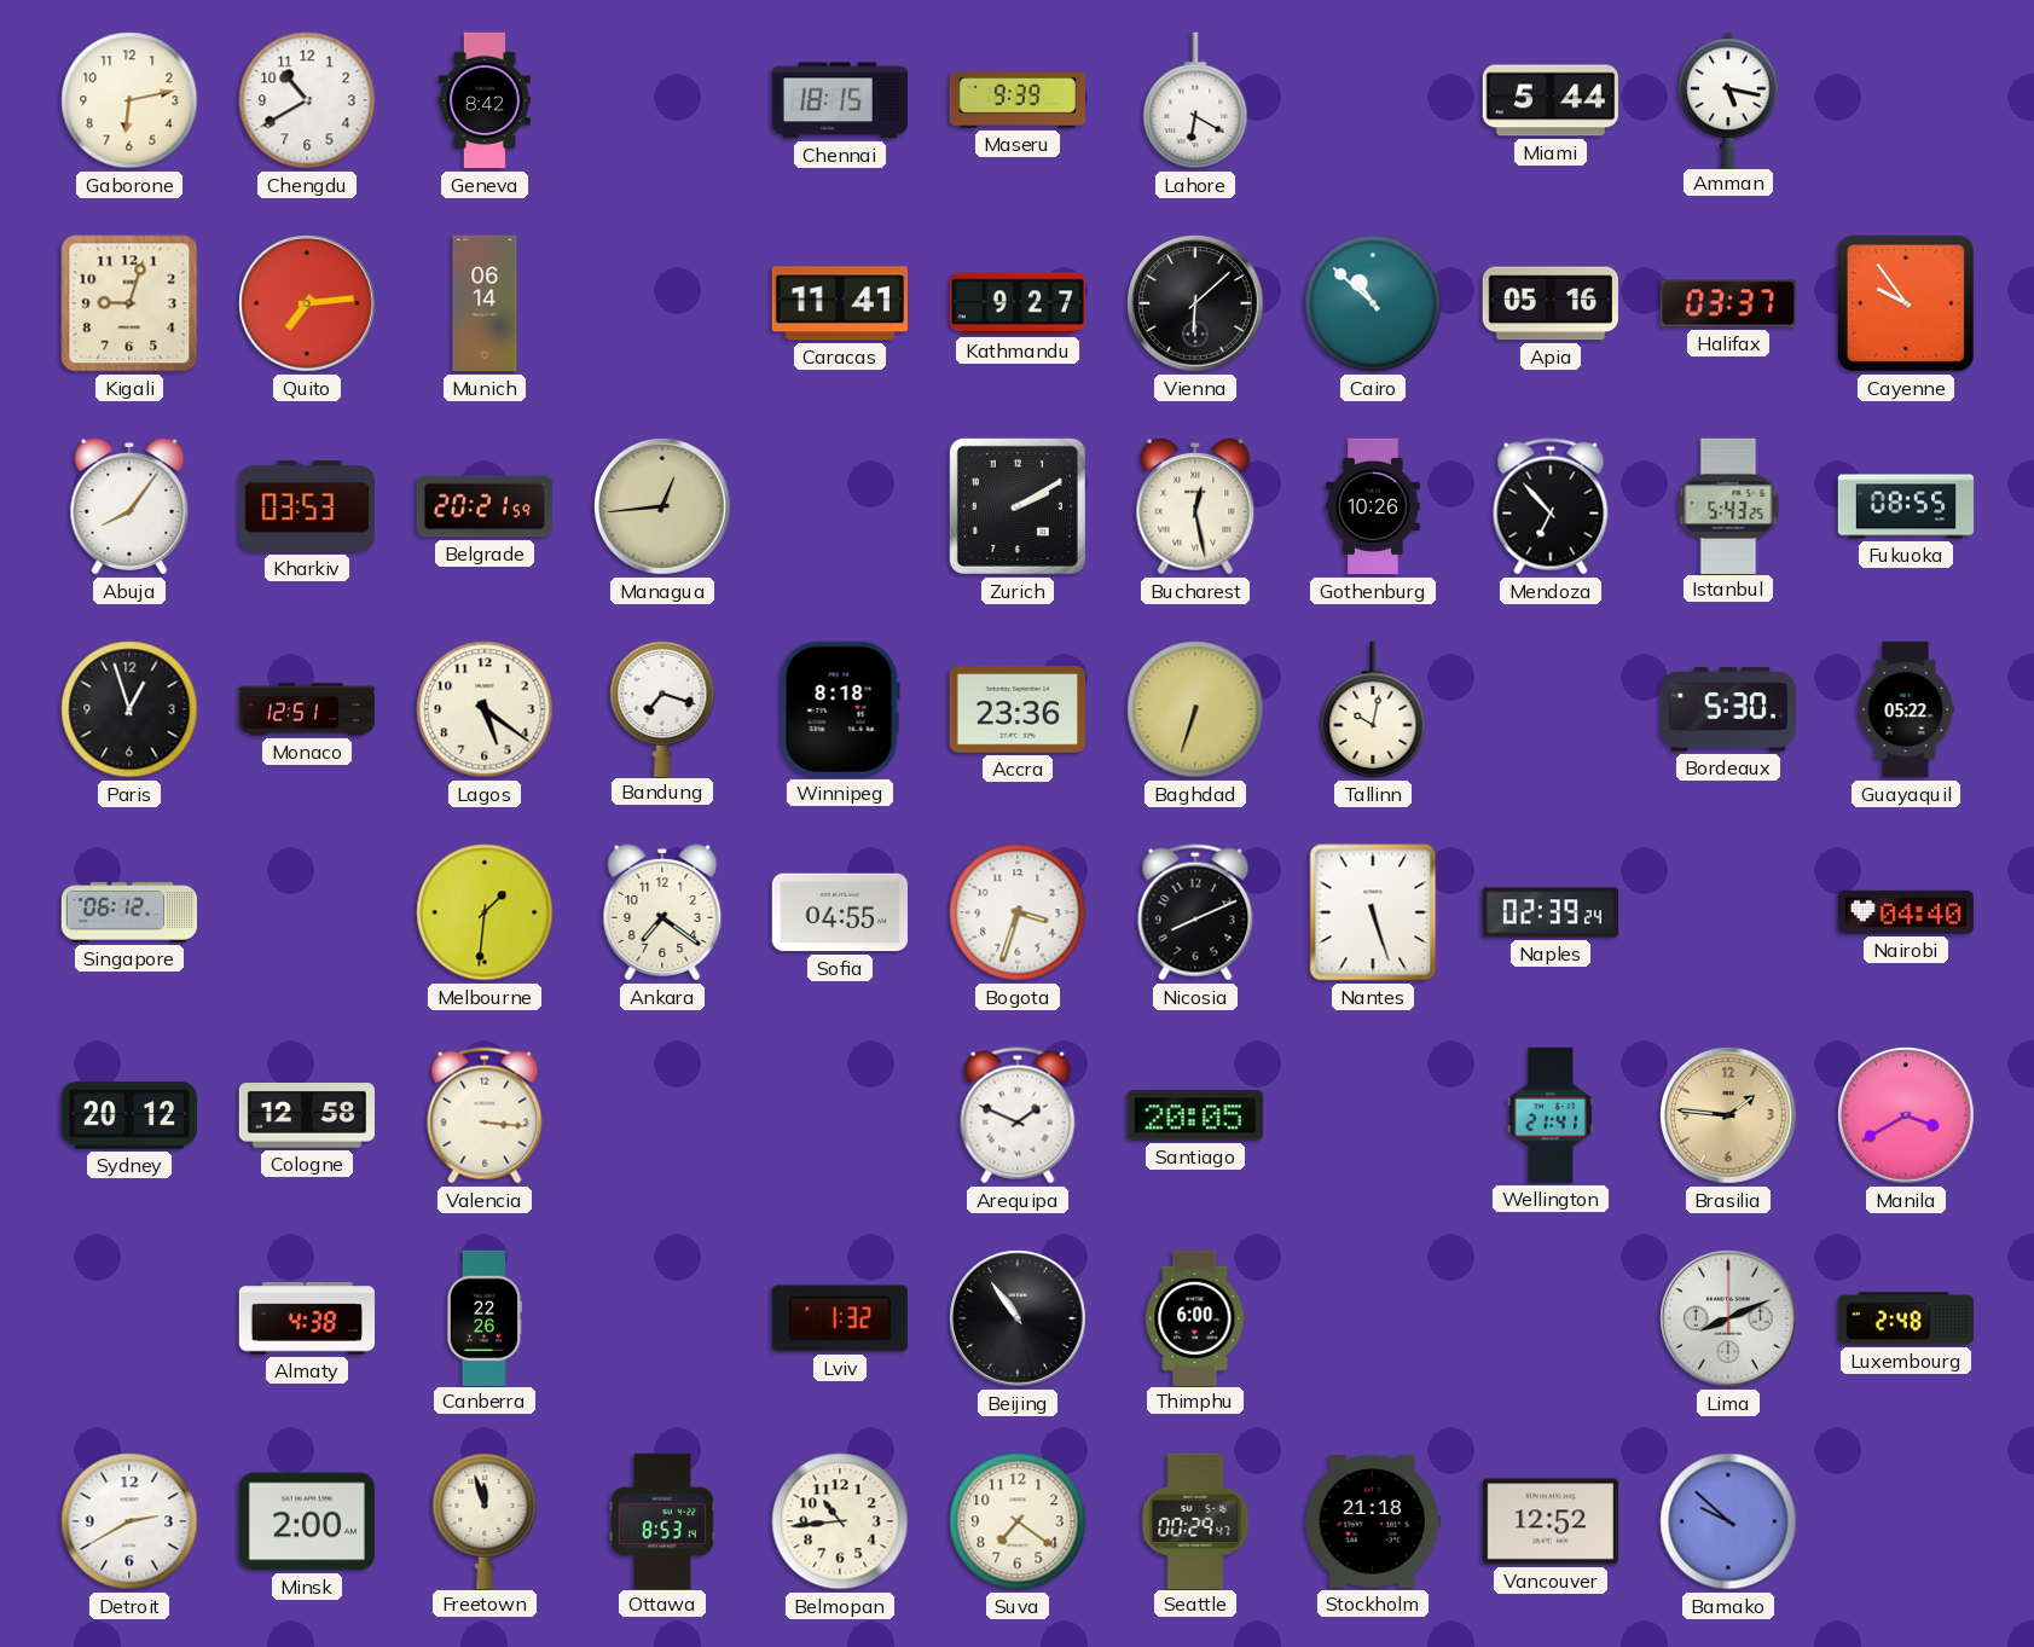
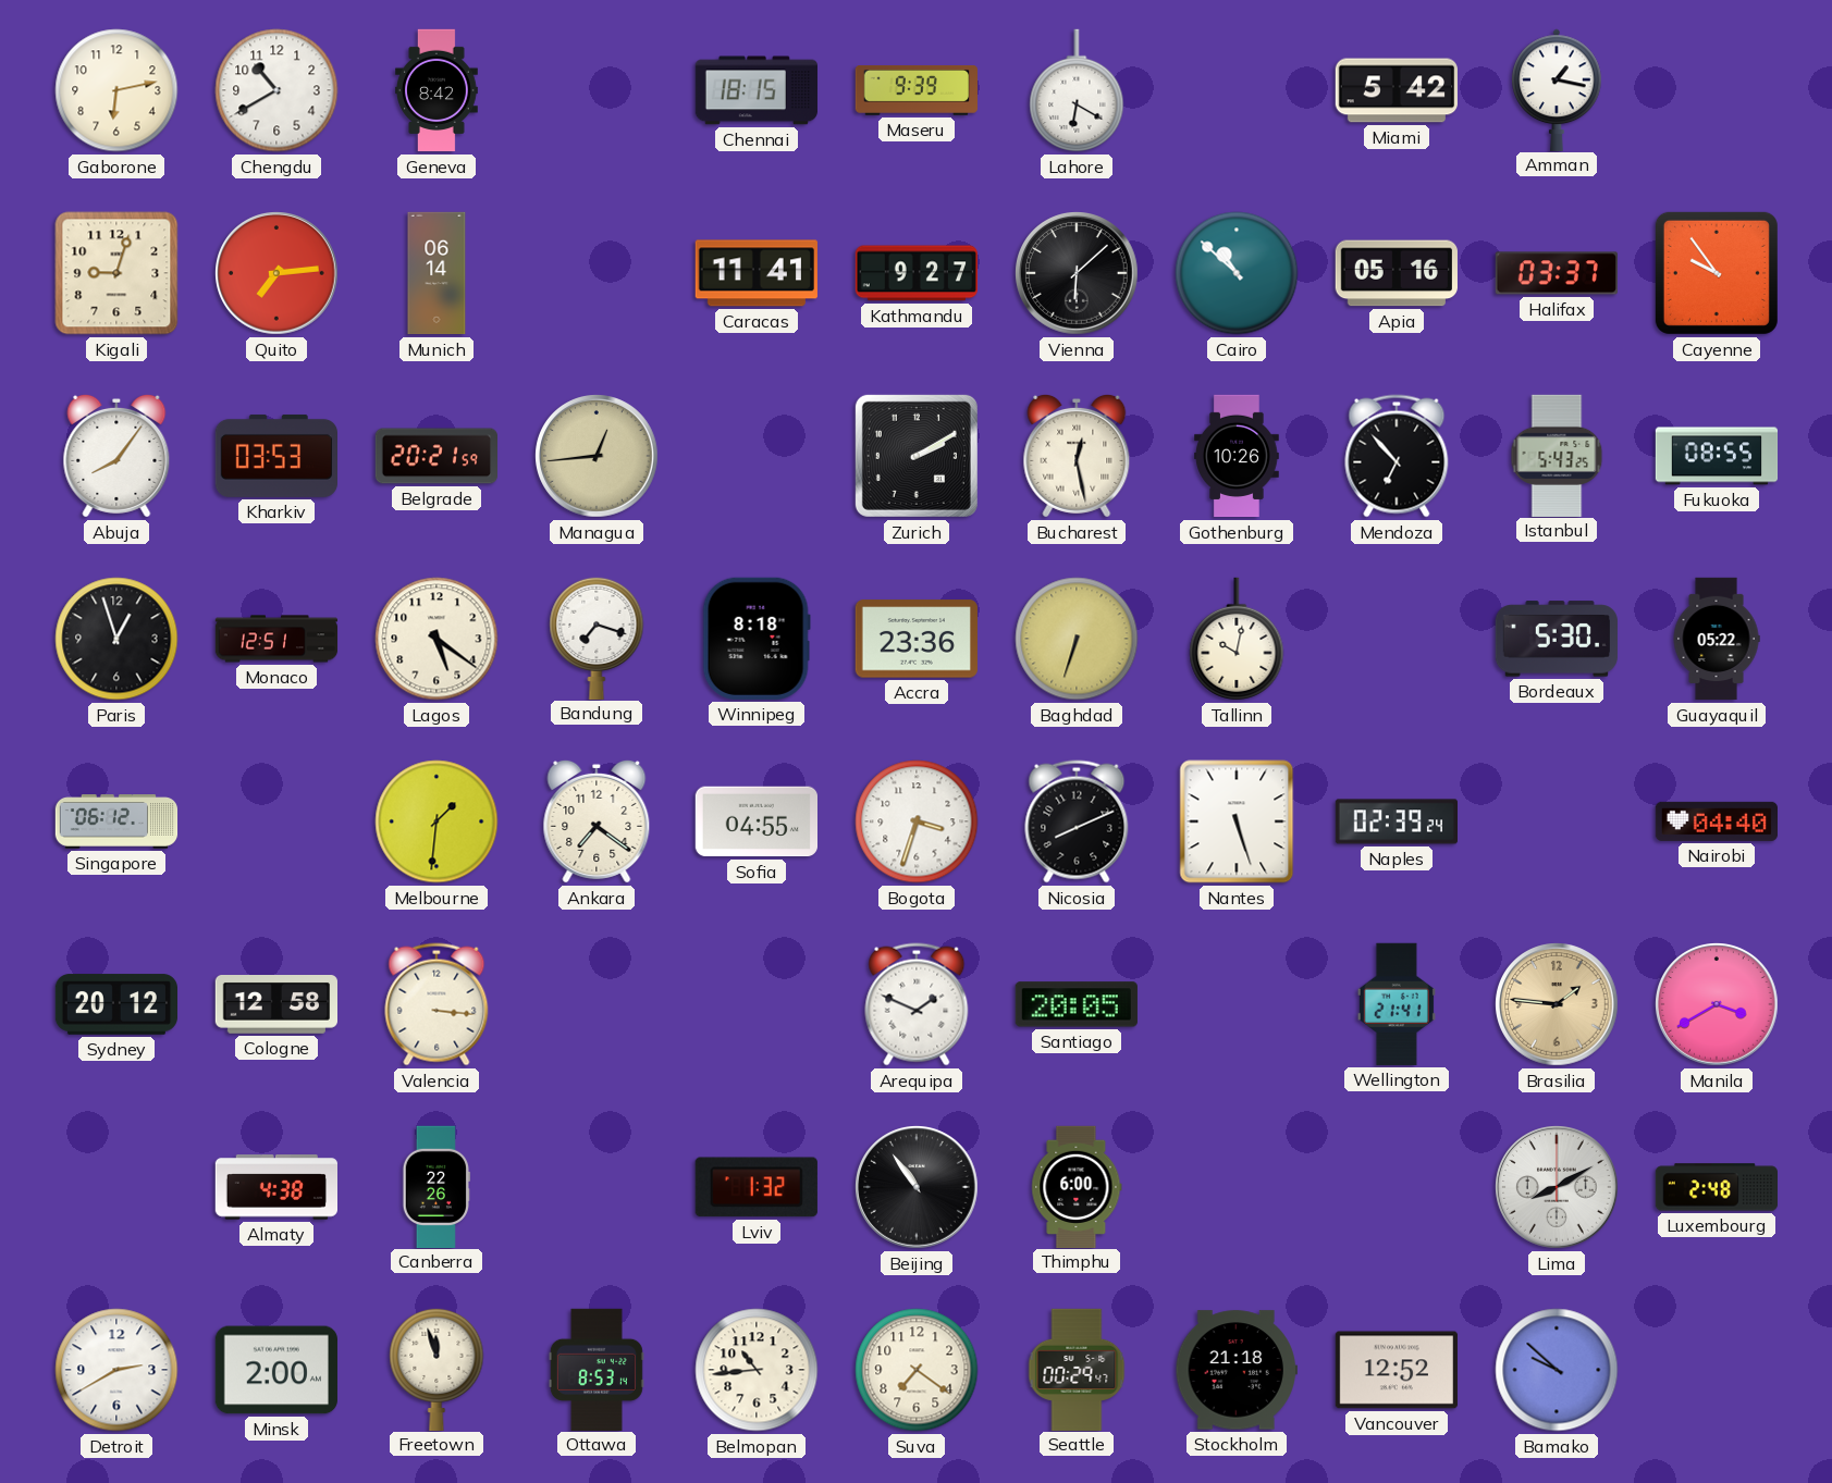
Miami: 5:44 -> 5:42
Amman: 5:17 -> 1:17
Lima: 8:11 -> 8:10
